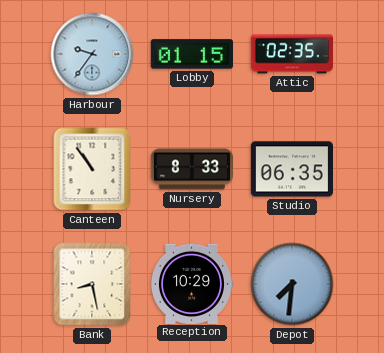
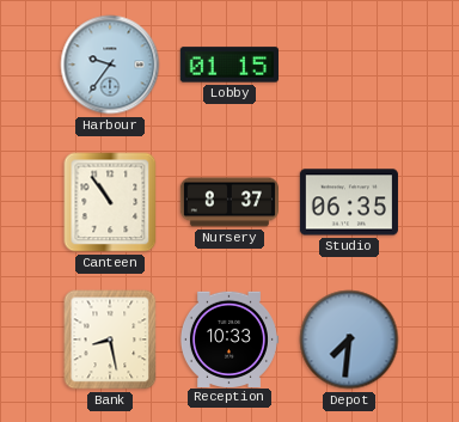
Attic: 02:35 -> none
Nursery: 8:33 -> 8:37
Reception: 10:29 -> 10:33
